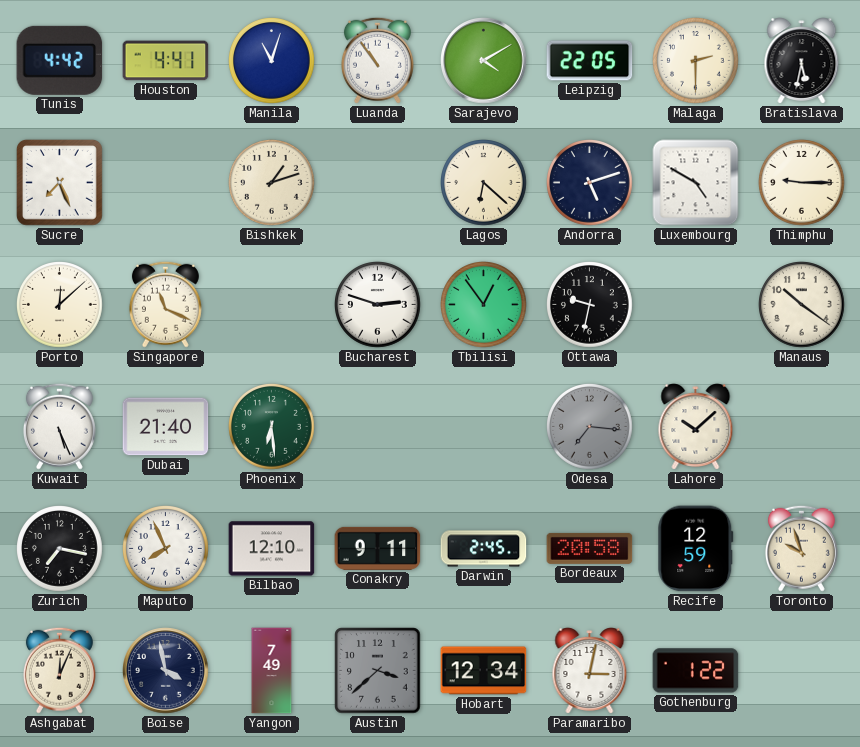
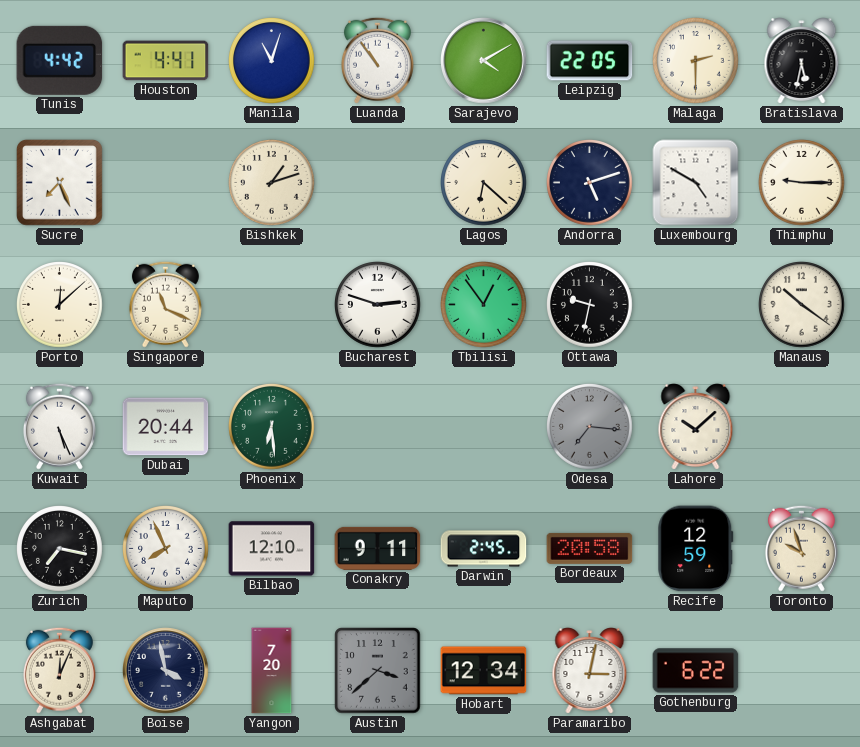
Dubai: 21:40 -> 20:44
Yangon: 7:49 -> 7:20
Gothenburg: 1:22 -> 6:22
